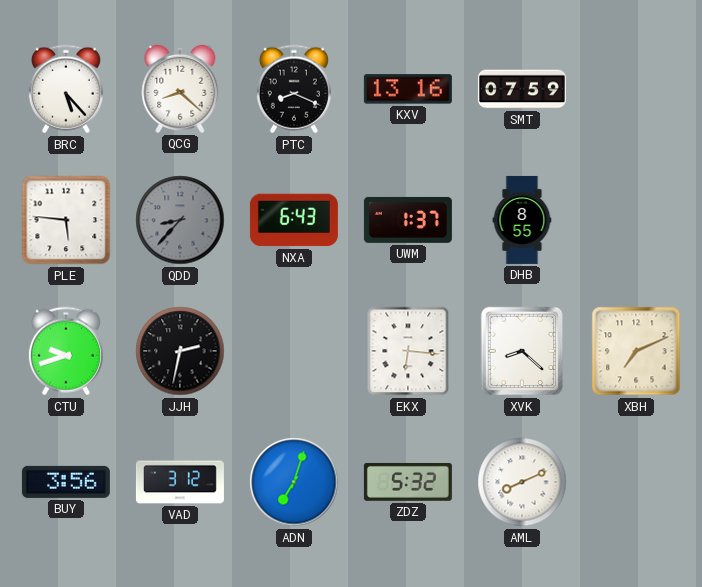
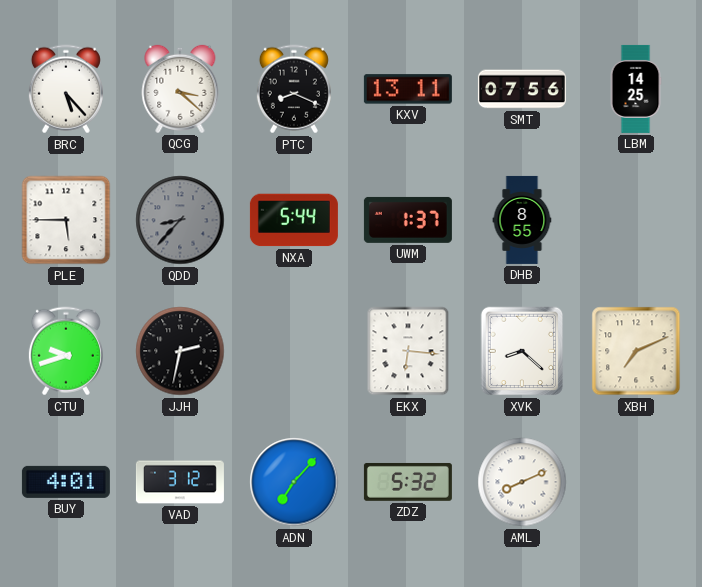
QCG: 8:22 -> 3:22
KXV: 13:16 -> 13:11
SMT: 07:59 -> 07:56
LBM: none -> 14:25
PLE: 5:46 -> 5:45
NXA: 6:43 -> 5:44
BUY: 3:56 -> 4:01
ADN: 7:03 -> 7:07
